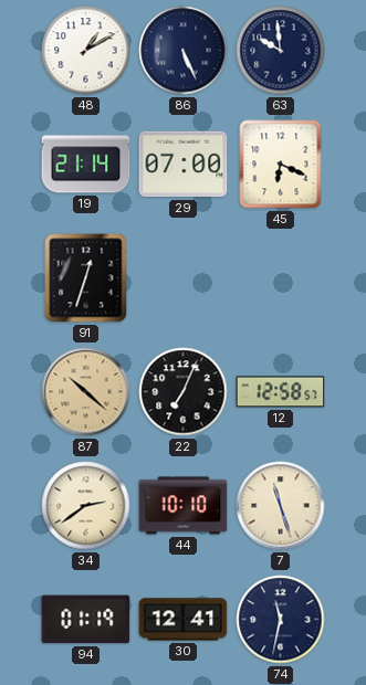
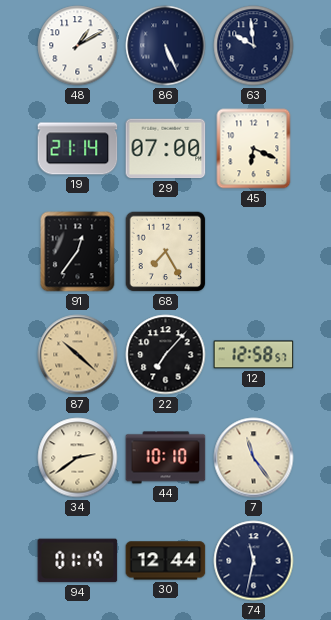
91: 12:33 -> 12:36
68: none -> 7:25
22: 7:04 -> 7:07
7: 11:27 -> 11:24
30: 12:41 -> 12:44
